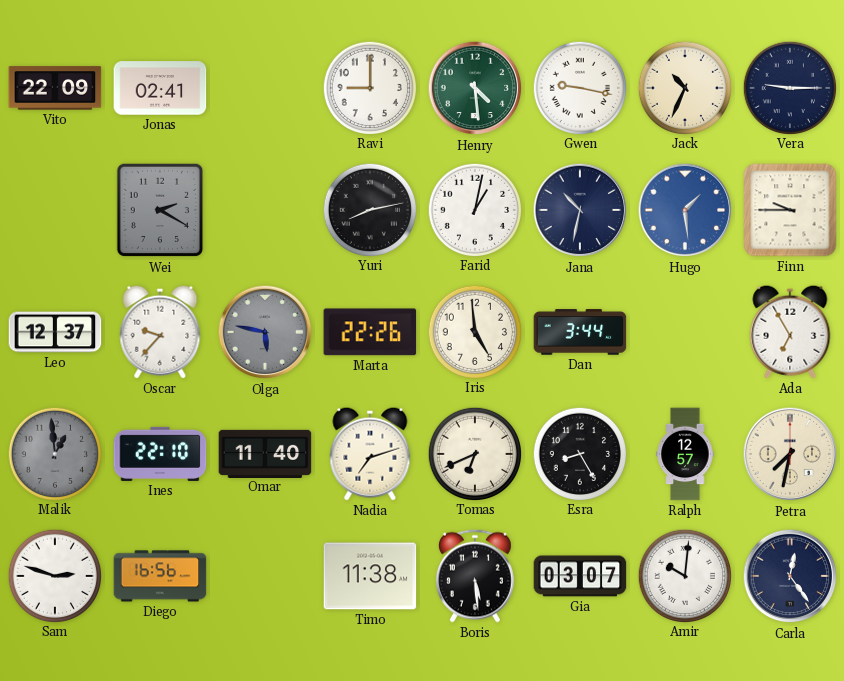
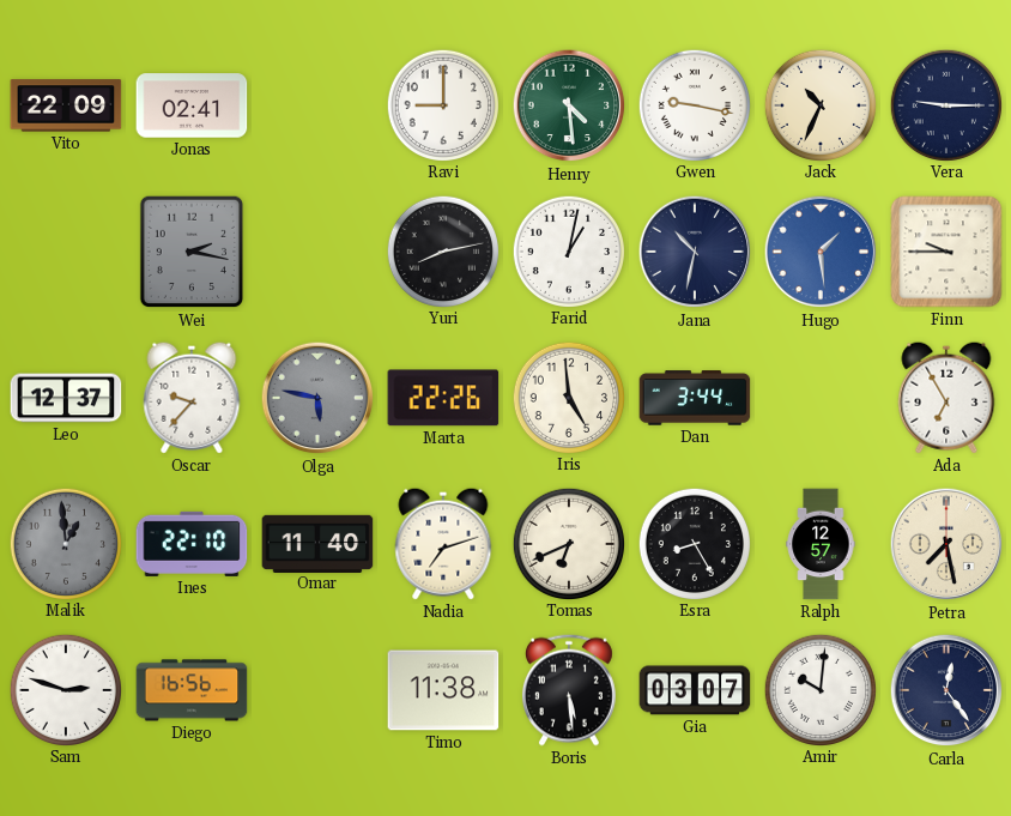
Wei: 2:20 -> 2:17
Petra: 7:32 -> 7:28
